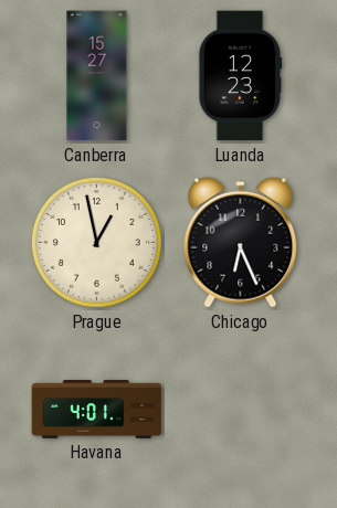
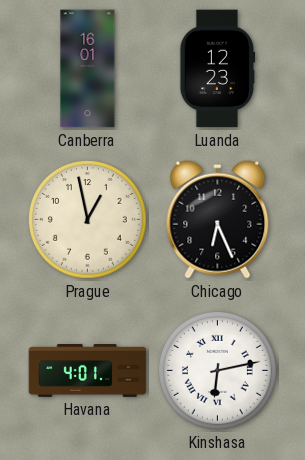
Canberra: 15:27 -> 16:01
Kinshasa: none -> 6:13
